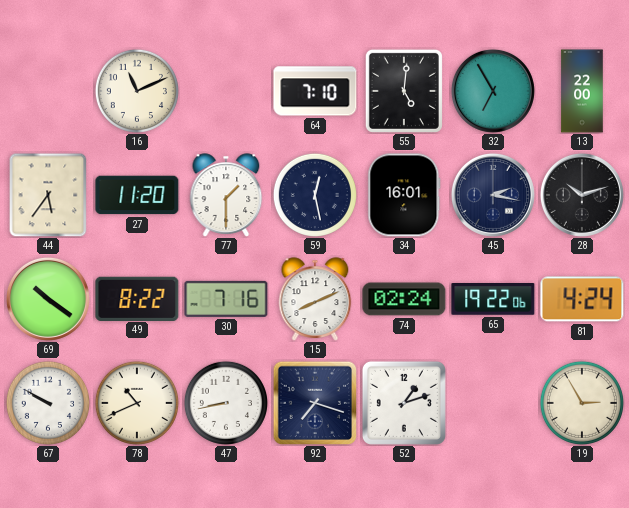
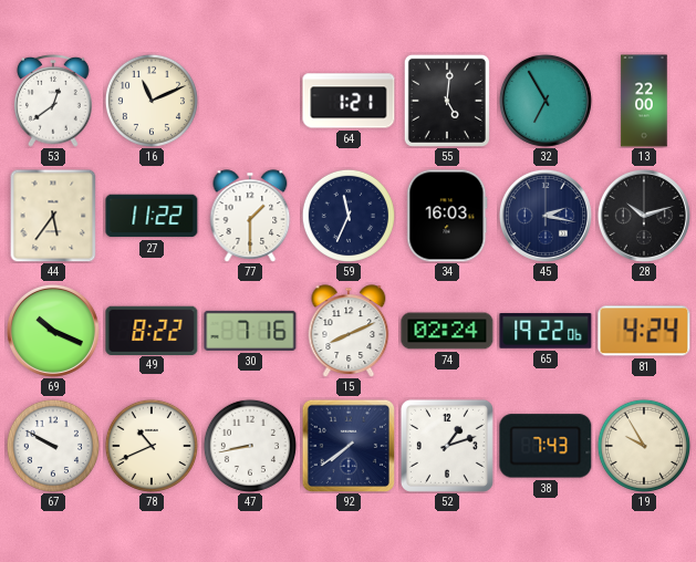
53: none -> 12:39
64: 7:10 -> 1:21
27: 11:20 -> 11:22
59: 12:28 -> 11:34
34: 16:01 -> 16:03
69: 10:21 -> 10:19
92: 7:18 -> 7:39
38: none -> 7:43
19: 2:55 -> 9:55
